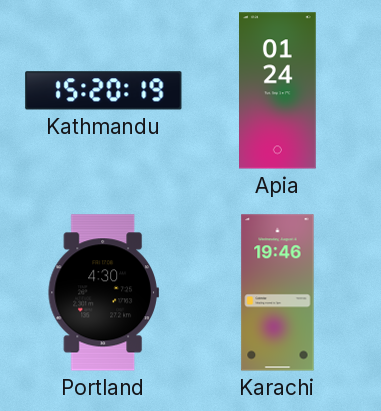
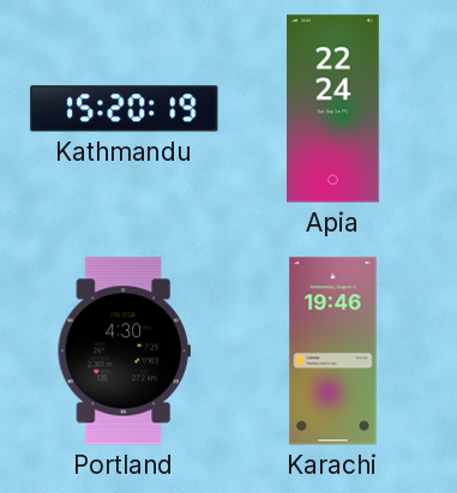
Apia: 01:24 -> 22:24
